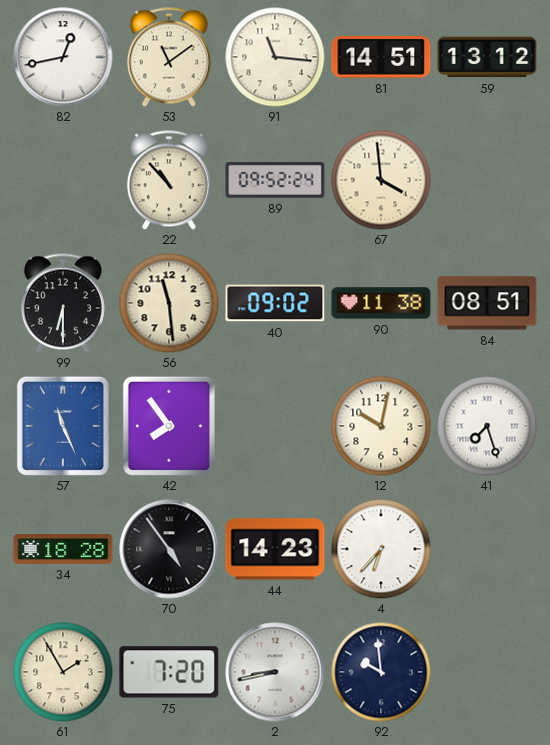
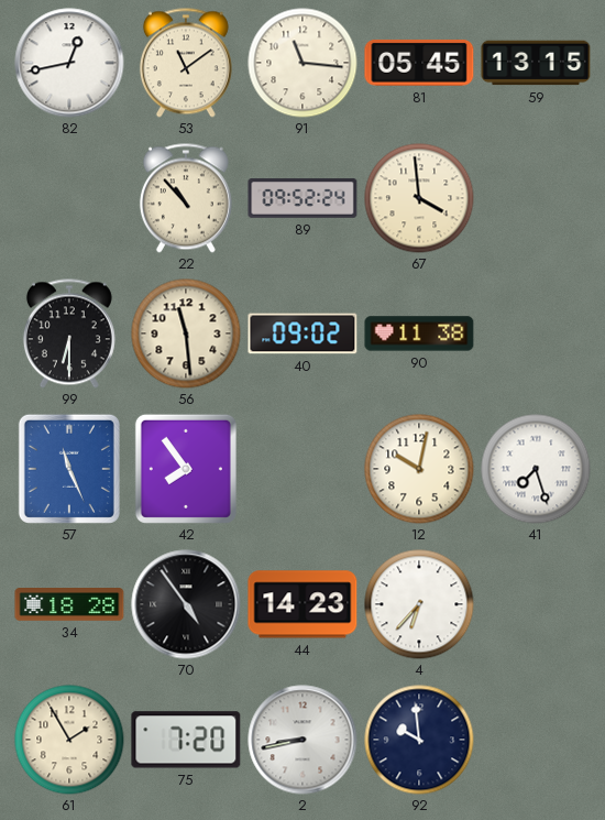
81: 14:51 -> 05:45
59: 13:12 -> 13:15
84: 08:51 -> none
